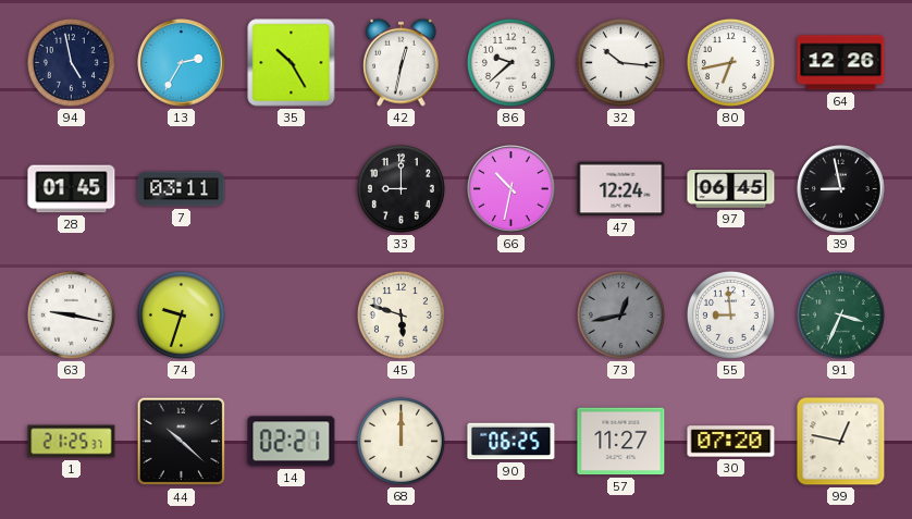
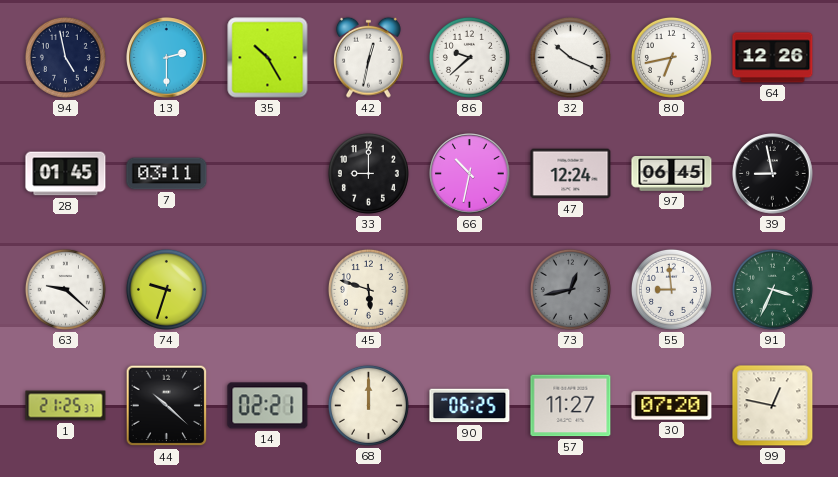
13: 2:35 -> 2:30
32: 10:16 -> 10:19
63: 9:17 -> 9:22
